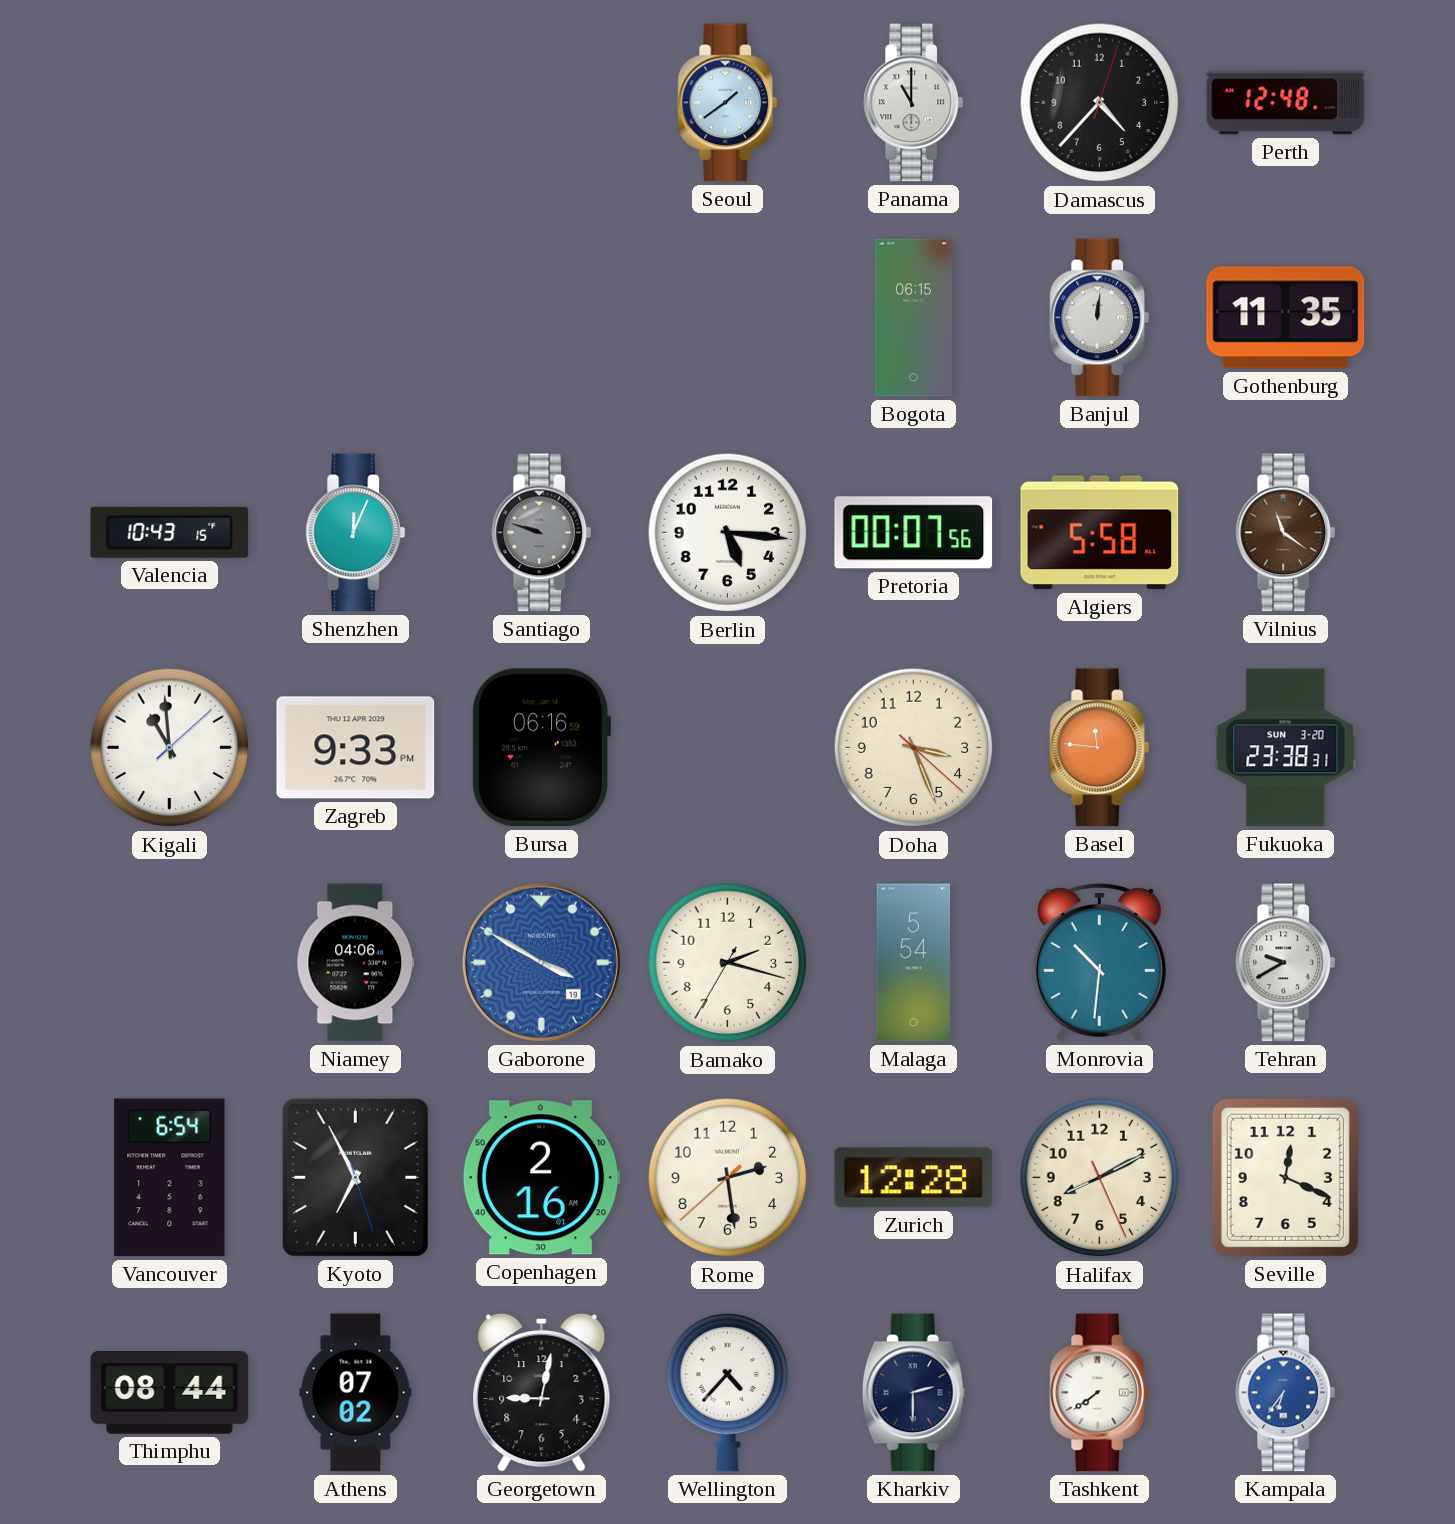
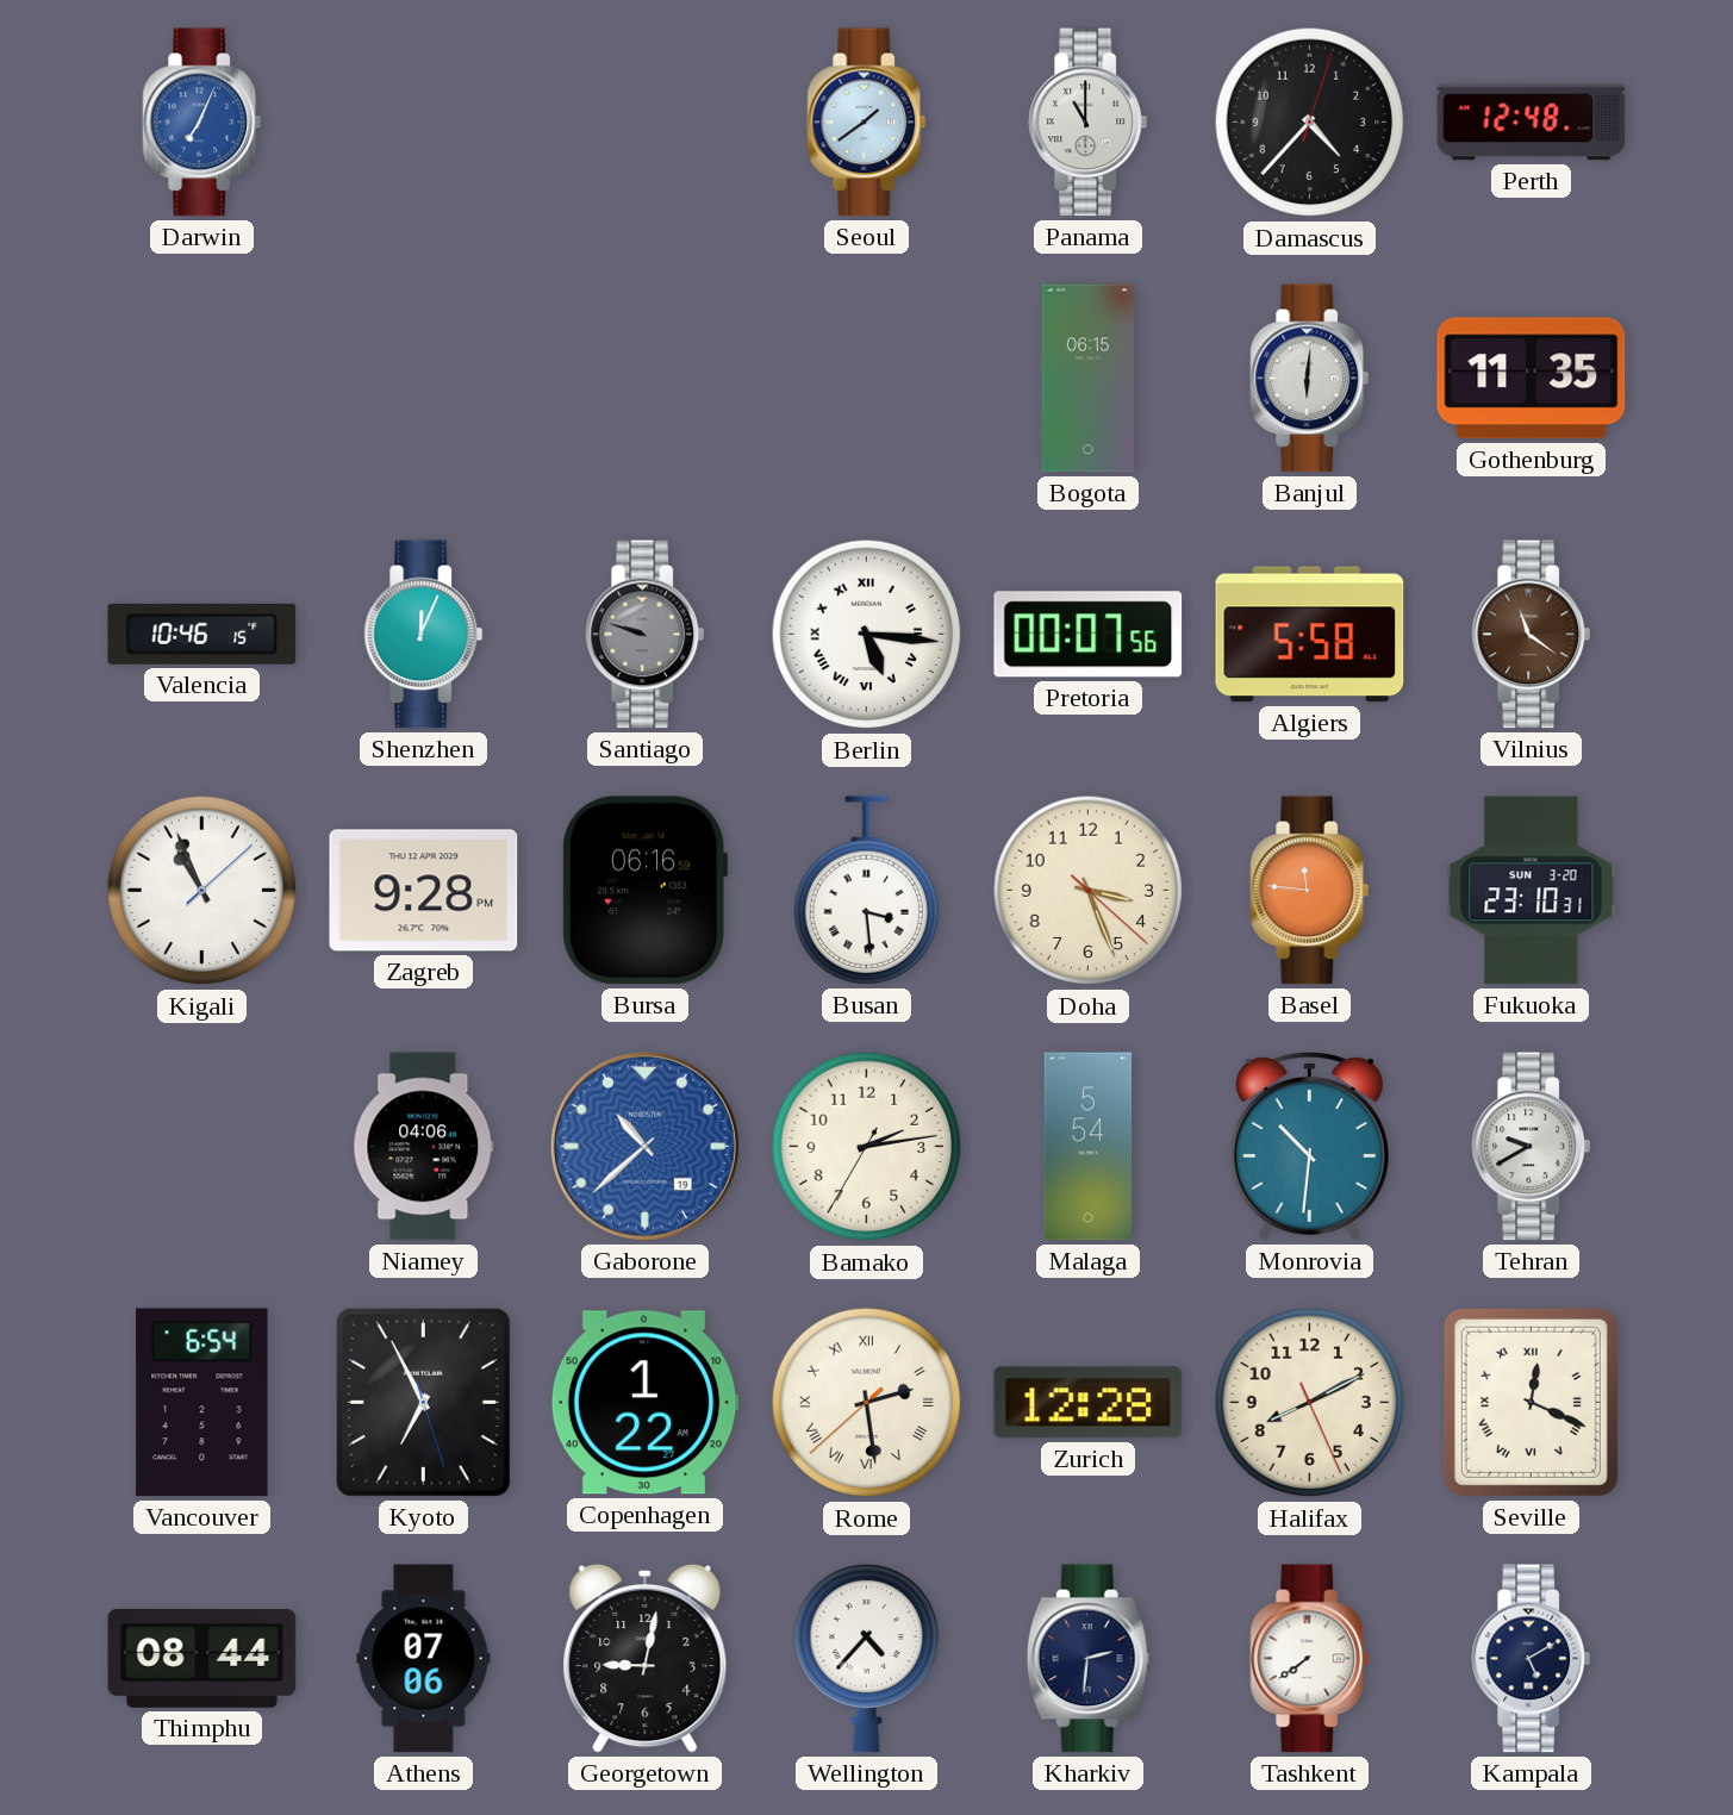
Darwin: none -> 7:04
Banjul: 12:01 -> 6:01
Valencia: 10:43 -> 10:46
Berlin numerals: Arabic -> Roman
Kigali: 10:59 -> 10:56
Zagreb: 9:33 -> 9:28
Busan: none -> 3:29
Fukuoka: 23:38 -> 23:10
Gaborone: 3:50 -> 10:38
Bamako: 2:17 -> 2:13
Copenhagen: 2:16 -> 1:22
Rome numerals: Arabic -> Roman
Seville numerals: Arabic -> Roman
Athens: 07:02 -> 07:06
Kharkiv: 2:30 -> 2:31
Kampala: 6:36 -> 5:10
Kampala dial: blue -> navy
